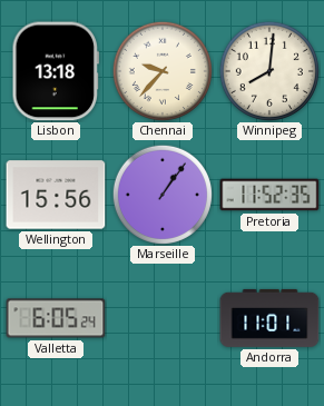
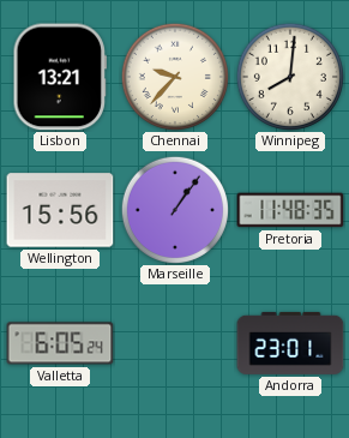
Lisbon: 13:18 -> 13:21
Pretoria: 11:52 -> 11:48
Andorra: 11:01 -> 23:01
